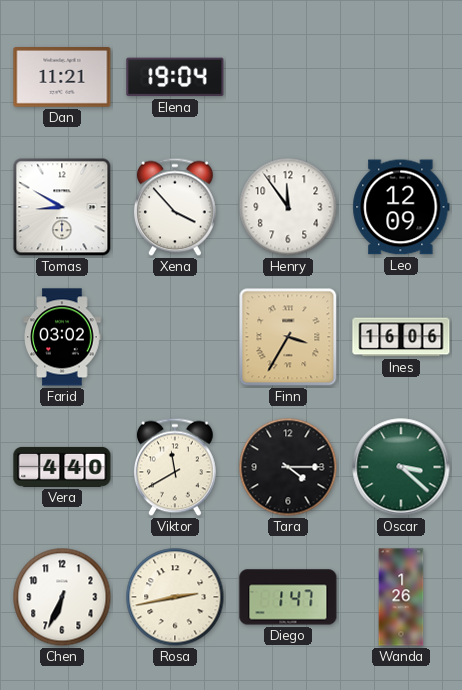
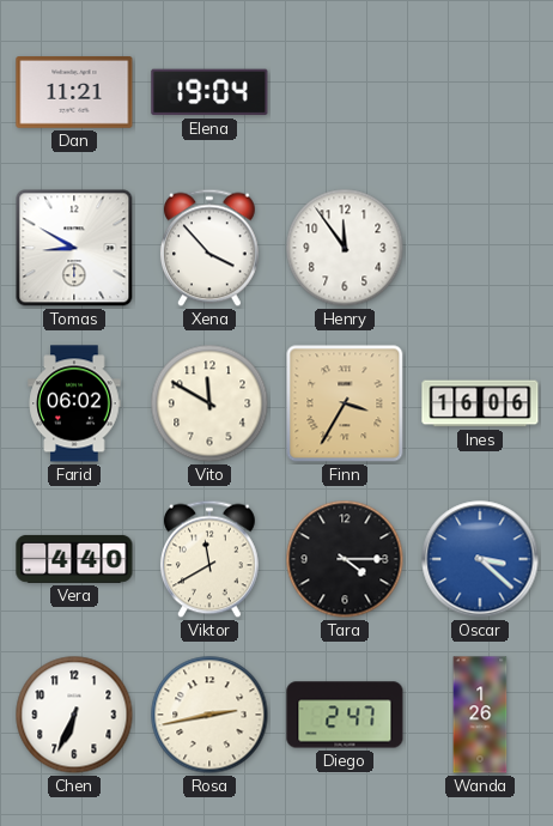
Leo: 12:09 -> none
Farid: 03:02 -> 06:02
Vito: none -> 11:50
Oscar dial: green -> blue
Diego: 1:47 -> 2:47
